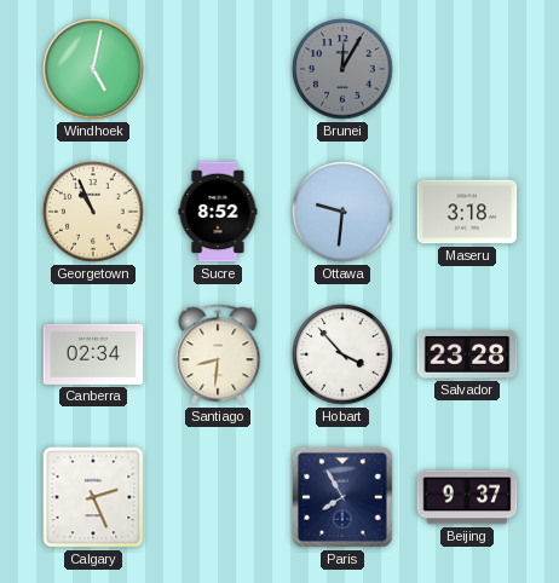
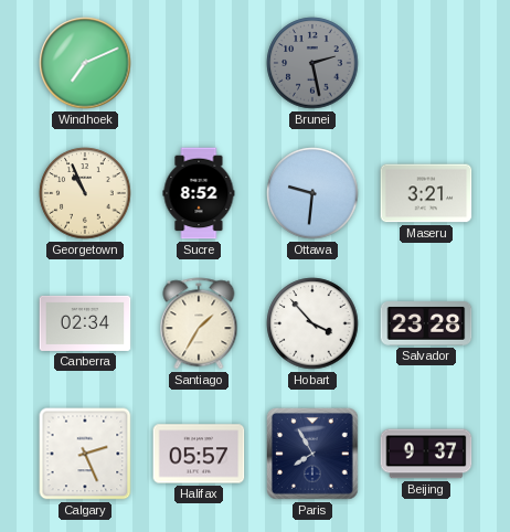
Windhoek: 5:02 -> 7:11
Brunei: 12:05 -> 2:28
Maseru: 3:18 -> 3:21
Santiago: 8:31 -> 1:35
Halifax: none -> 05:57
